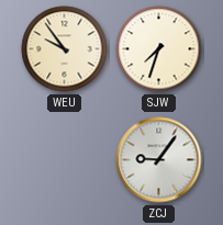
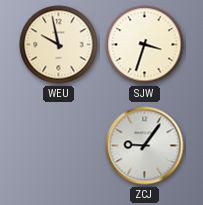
WEU: 9:54 -> 9:58
SJW: 7:33 -> 3:33
